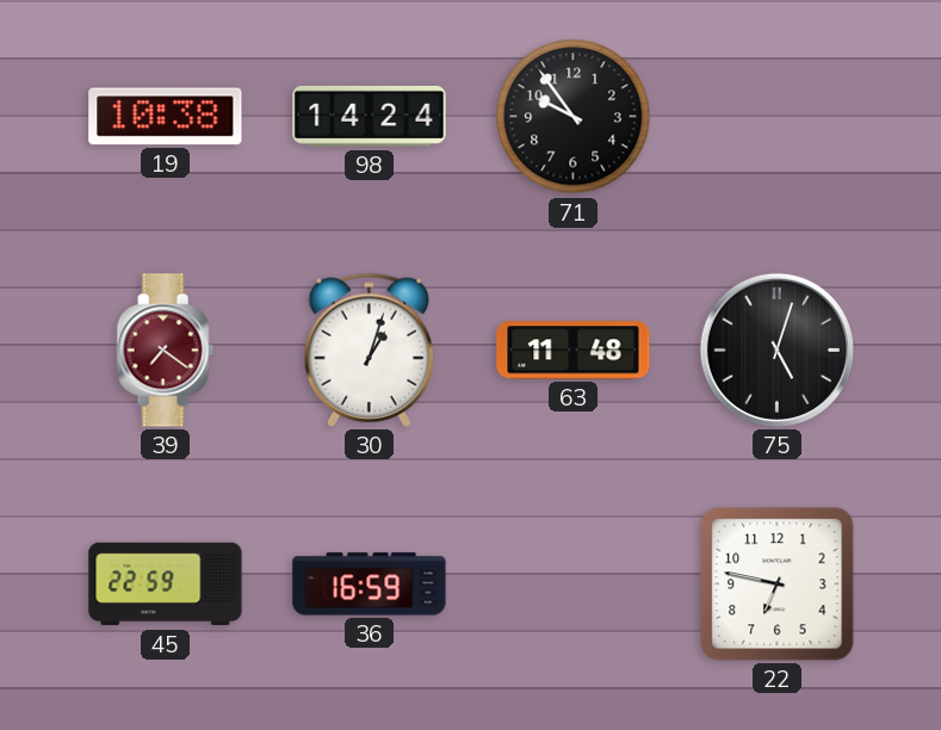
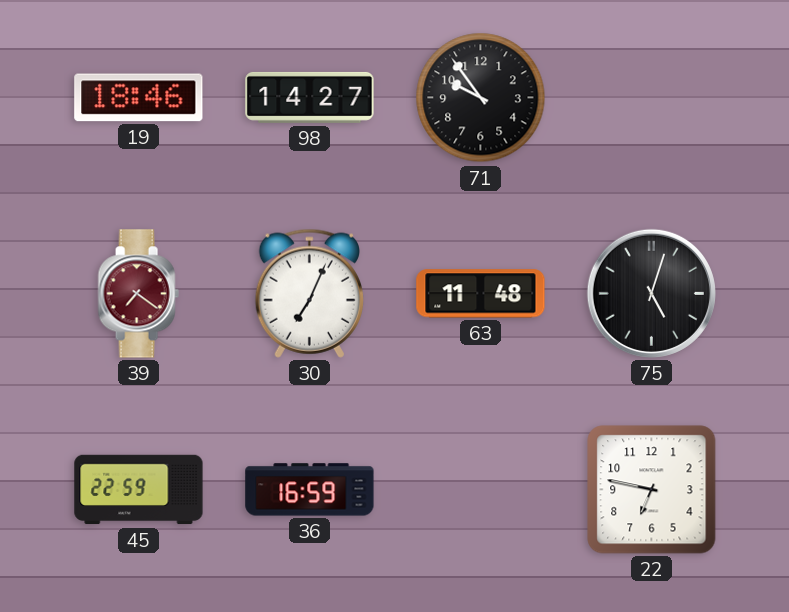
19: 10:38 -> 18:46
98: 14:24 -> 14:27
30: 1:03 -> 7:04
